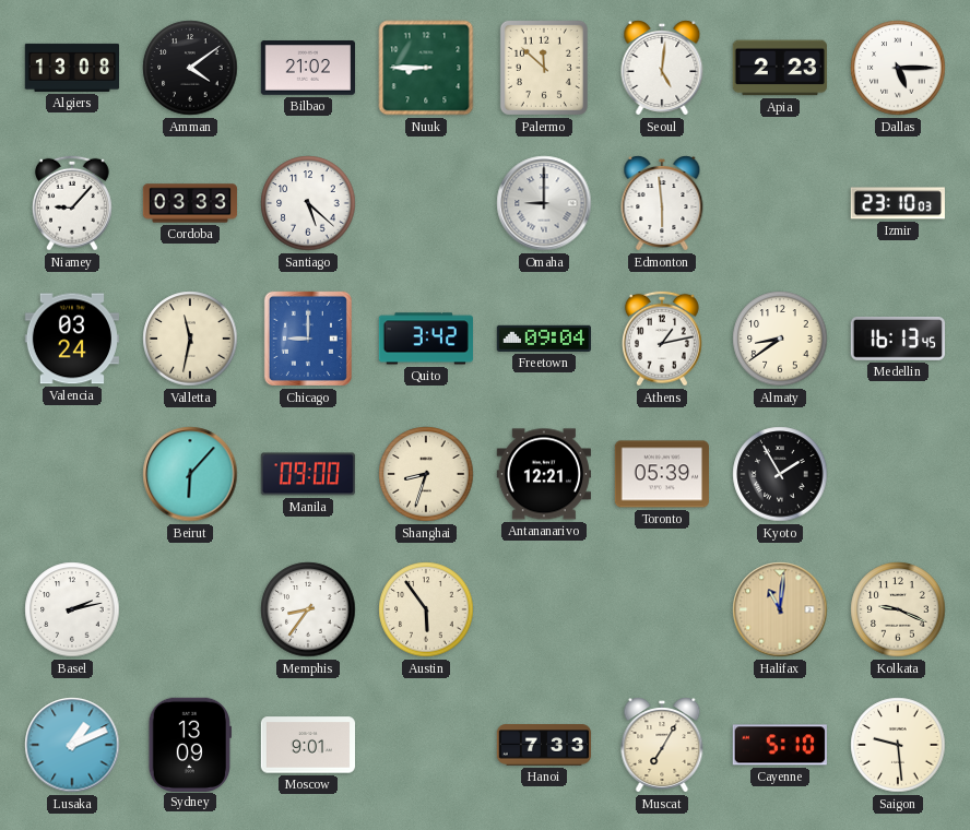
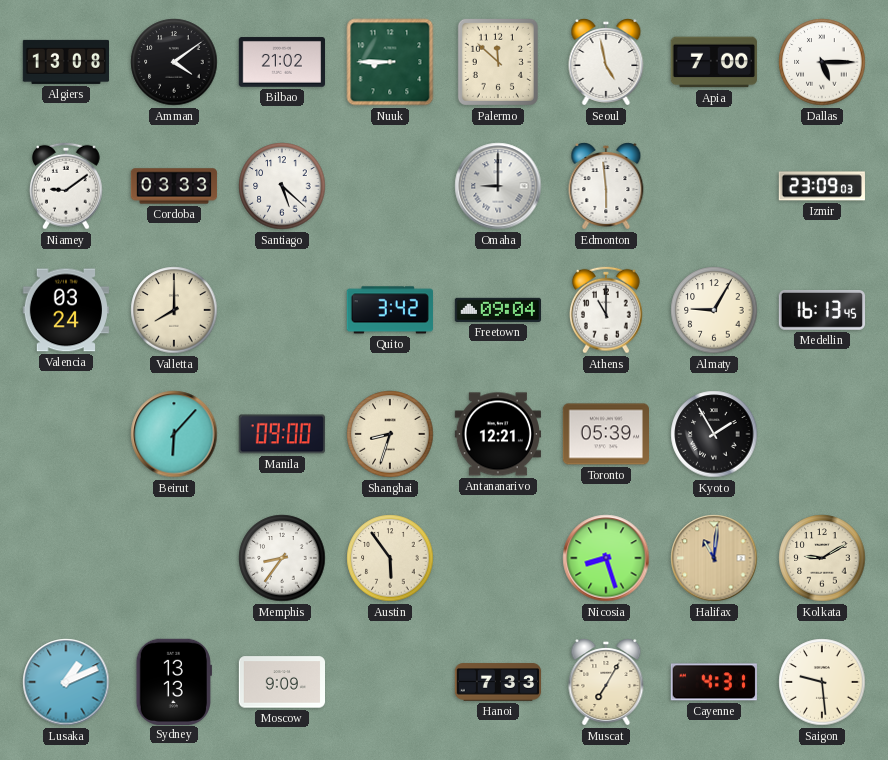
Seoul: 5:01 -> 4:58
Apia: 2:23 -> 7:00
Niamey: 9:07 -> 9:09
Izmir: 23:10 -> 23:09
Valletta: 11:32 -> 8:00
Chicago: 9:00 -> none
Athens: 1:13 -> 11:00
Almaty: 8:39 -> 9:05
Basel: 2:13 -> none
Nicosia: none -> 8:27
Kolkata: 9:19 -> 9:10
Sydney: 13:09 -> 13:13
Moscow: 9:01 -> 9:09
Cayenne: 5:10 -> 4:31
